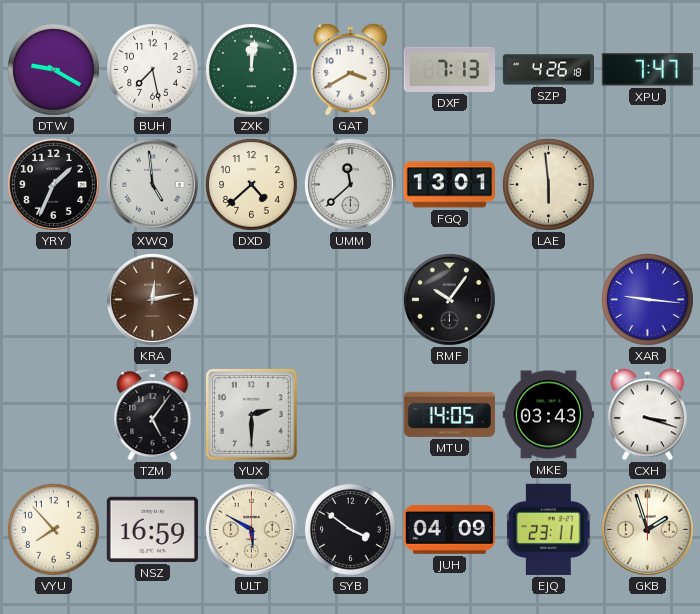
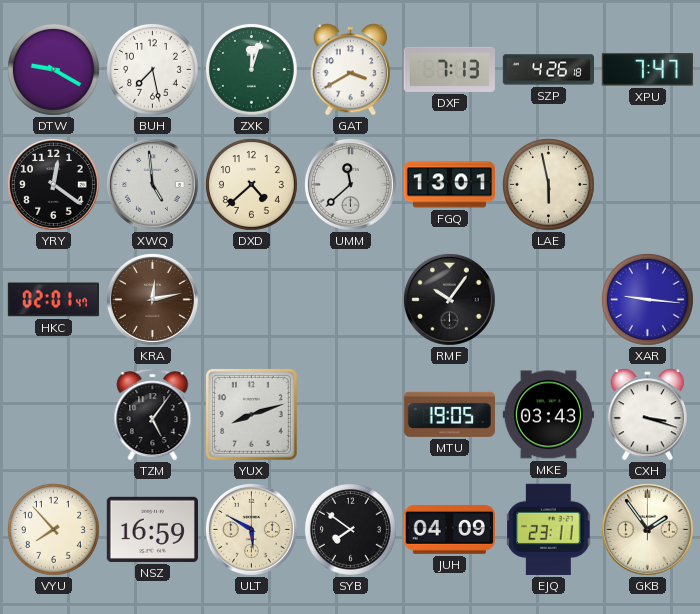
ZXK: 12:01 -> 12:03
YRY: 1:34 -> 12:21
LAE: 5:59 -> 5:58
HKC: none -> 02:01
YUX: 2:30 -> 8:12
MTU: 14:05 -> 19:05
SYB: 3:51 -> 7:51
GKB: 1:57 -> 1:54
